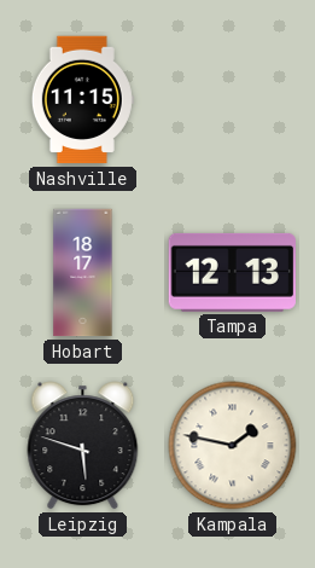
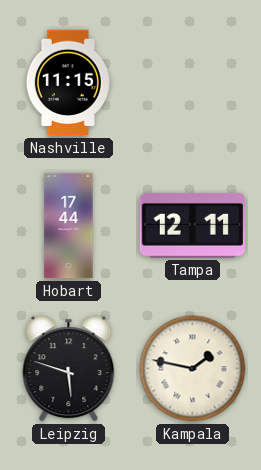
Hobart: 18:17 -> 17:44
Tampa: 12:13 -> 12:11
